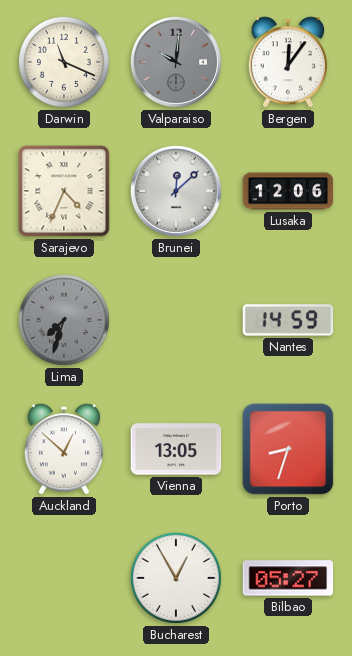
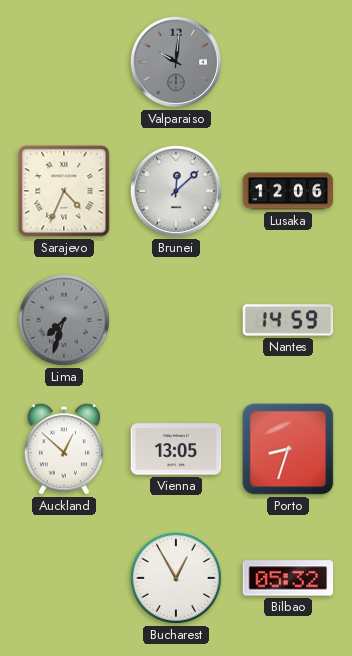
Darwin: 11:19 -> none
Bergen: 12:06 -> none
Bilbao: 05:27 -> 05:32
